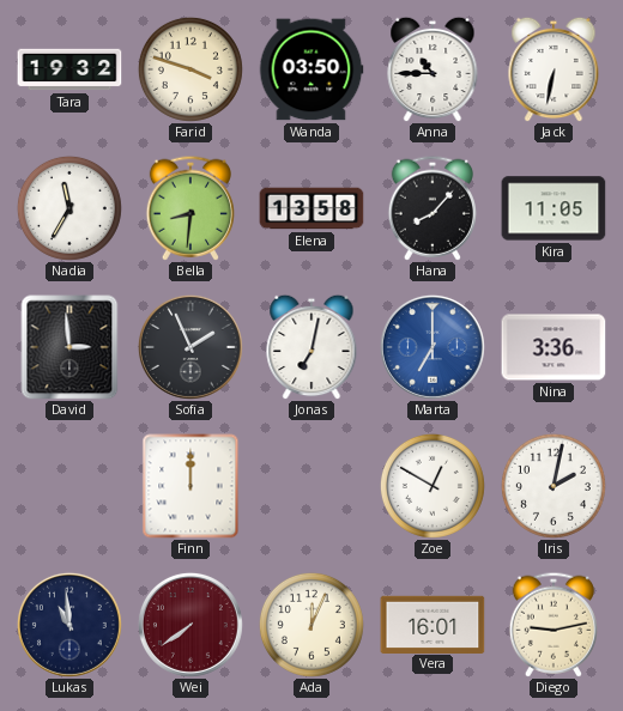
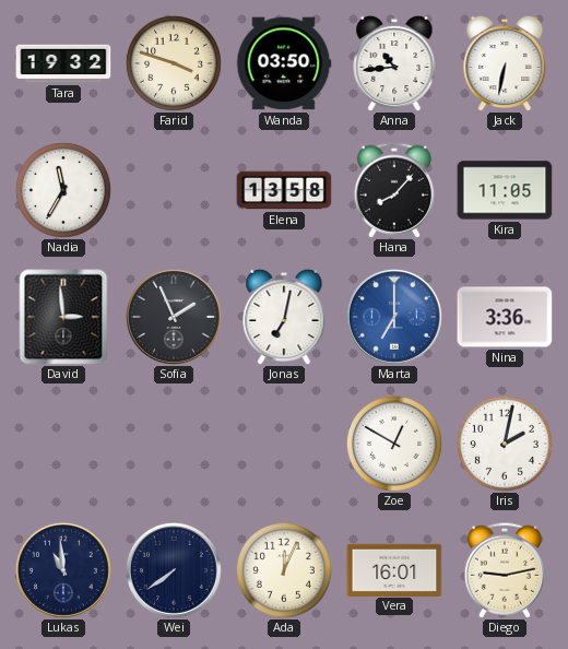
Anna: 10:45 -> 10:44
Bella: 8:31 -> none
Finn: 12:00 -> none
Wei dial: burgundy -> navy
